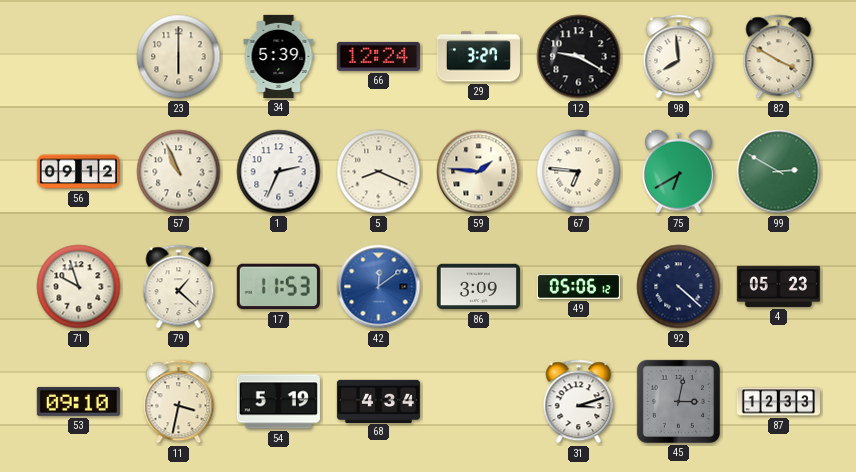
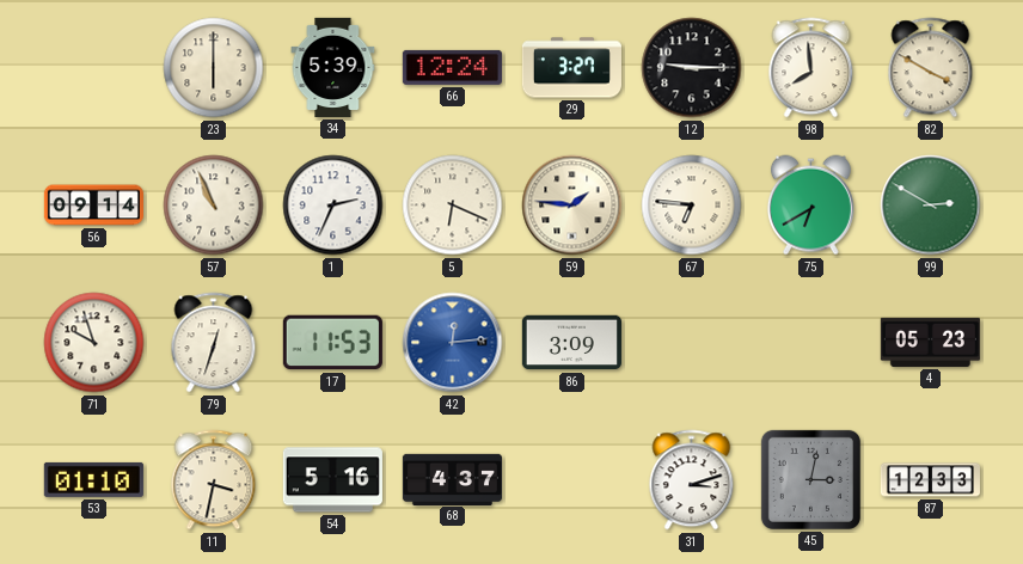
12: 9:20 -> 9:15
56: 09:12 -> 09:14
5: 8:19 -> 6:19
79: 1:22 -> 12:33
42: 12:09 -> 12:14
49: 05:06 -> none
92: 4:22 -> none
53: 09:10 -> 01:10
54: 5:19 -> 5:16
68: 4:34 -> 4:37
